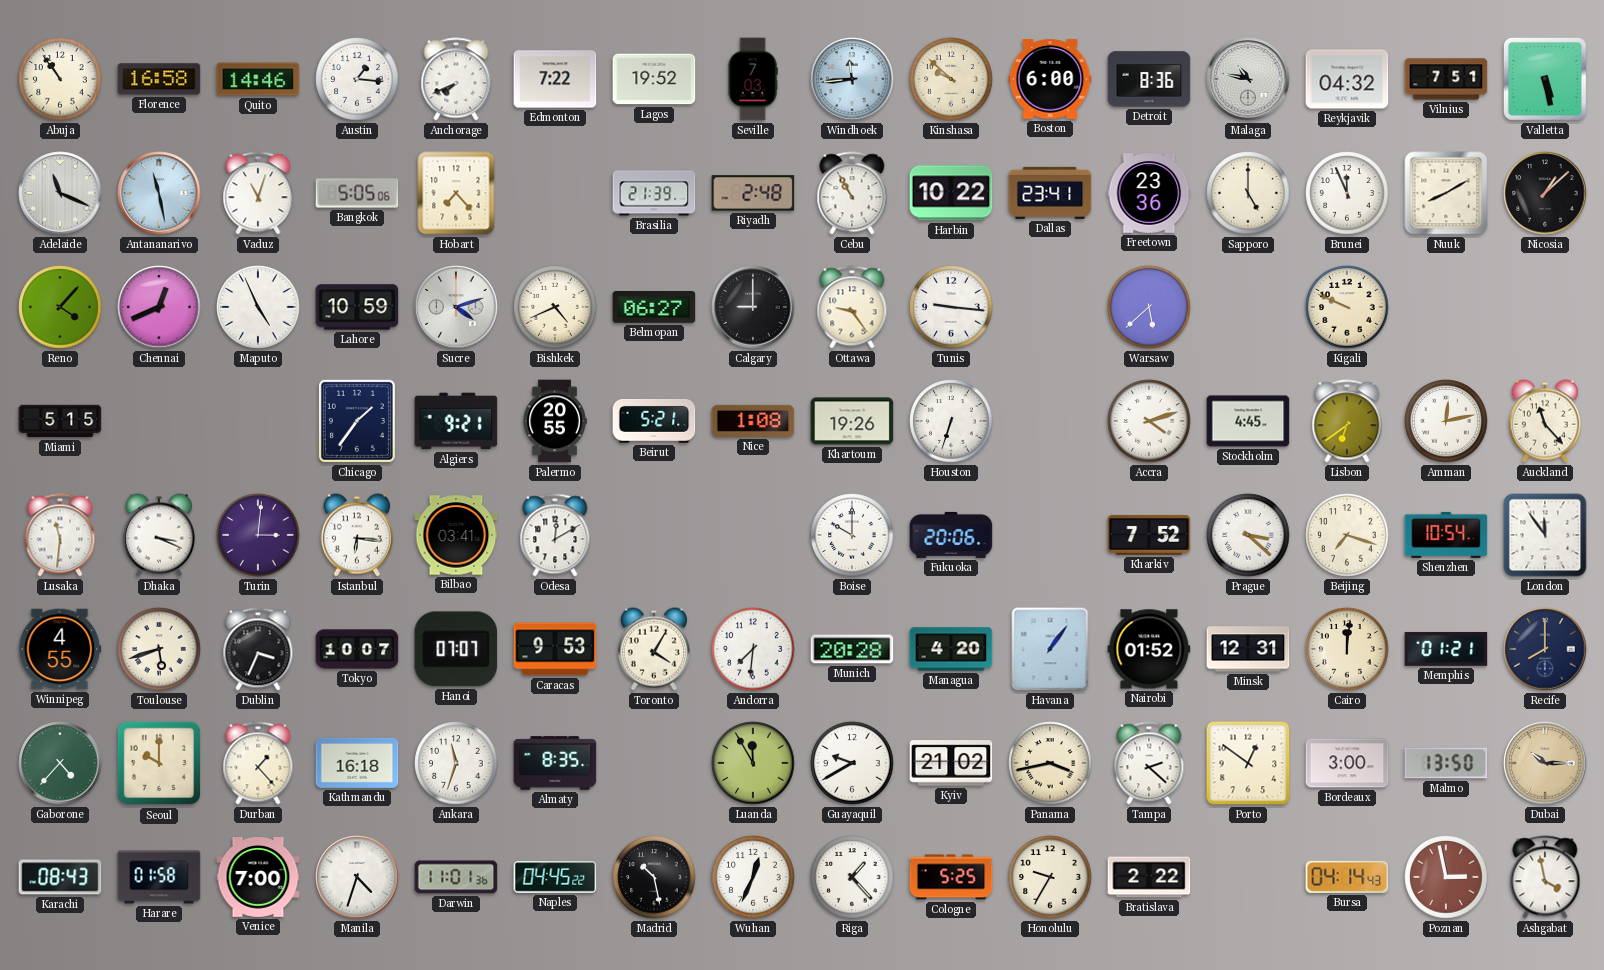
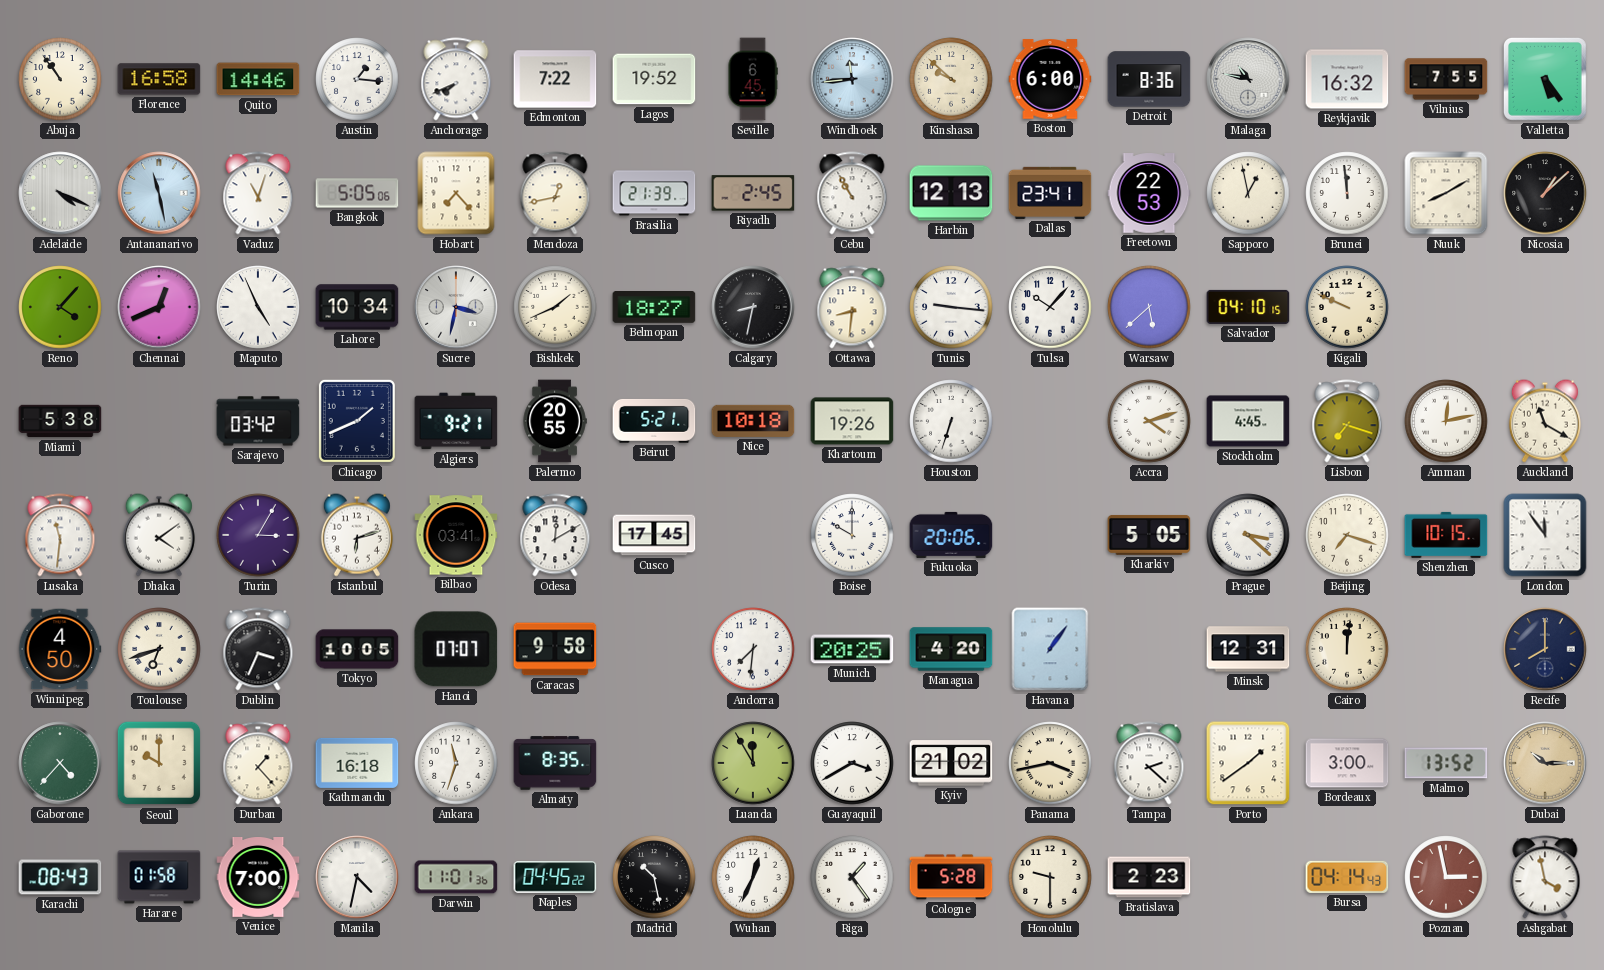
Seville: 7:03 -> 6:45
Reykjavik: 04:32 -> 16:32
Vilnius: 7:51 -> 7:55
Valletta: 5:28 -> 5:24
Adelaide: 11:19 -> 4:19
Mendoza: none -> 12:43
Riyadh: 2:48 -> 2:45
Harbin: 10:22 -> 12:13
Freetown: 23:36 -> 22:53
Sapporo: 5:00 -> 12:58
Brunei: 11:56 -> 11:59
Lahore: 10:59 -> 10:34
Sucre: 4:12 -> 3:32
Bishkek: 4:41 -> 1:41
Belmopan: 06:27 -> 18:27
Calgary: 9:00 -> 8:32
Ottawa: 9:24 -> 8:31
Tulsa: none -> 10:07
Salvador: none -> 04:10
Miami: 5:15 -> 5:38
Sarajevo: none -> 03:42
Chicago: 1:36 -> 1:41
Nice: 1:08 -> 10:18
Lisbon: 6:39 -> 7:18
Auckland: 11:23 -> 11:20
Dhaka: 3:19 -> 4:09
Turin: 3:01 -> 3:05
Istanbul: 6:16 -> 6:12
Cusco: none -> 17:45
Kharkiv: 7:52 -> 5:05
Shenzhen: 10:54 -> 10:15
Winnipeg: 4:55 -> 4:50
Toulouse: 5:42 -> 6:42
Tokyo: 10:07 -> 10:05
Caracas: 9:53 -> 9:58
Toronto: 4:05 -> none
Munich: 20:28 -> 20:25
Nairobi: 01:52 -> none
Memphis: 01:21 -> none
Guayaquil: 9:40 -> 3:40
Porto: 12:51 -> 1:39
Malmo: 13:50 -> 13:52
Manila: 4:33 -> 4:32
Riga: 1:23 -> 1:24
Cologne: 5:25 -> 5:28
Honolulu: 9:35 -> 9:30
Bratislava: 2:22 -> 2:23
